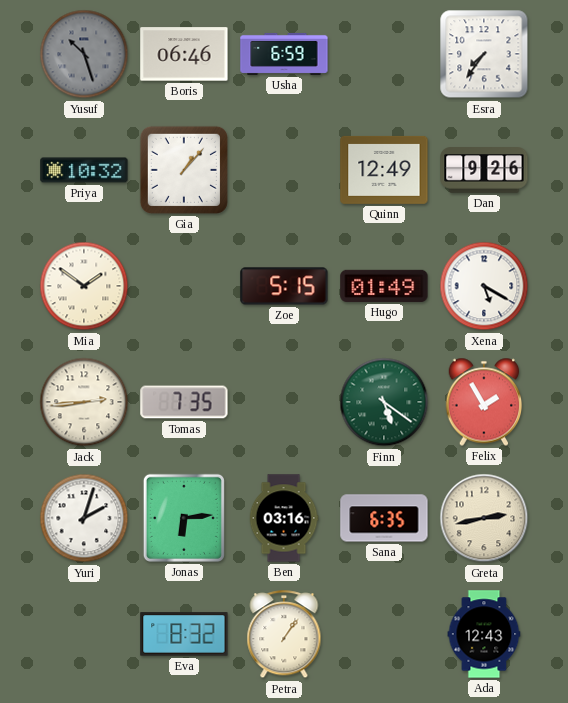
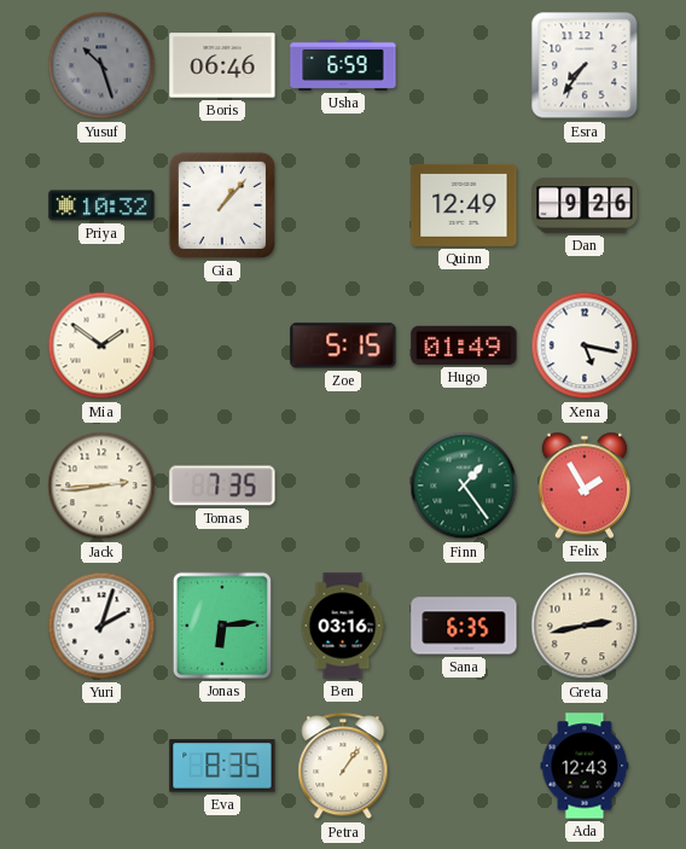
Xena: 5:20 -> 5:17
Finn: 5:21 -> 1:24
Eva: 8:32 -> 8:35
